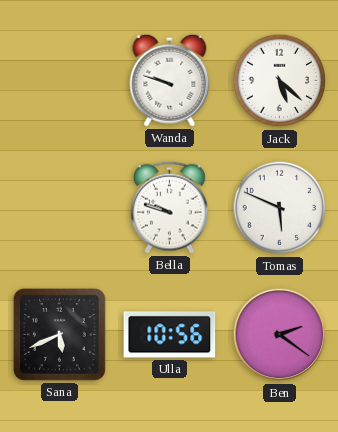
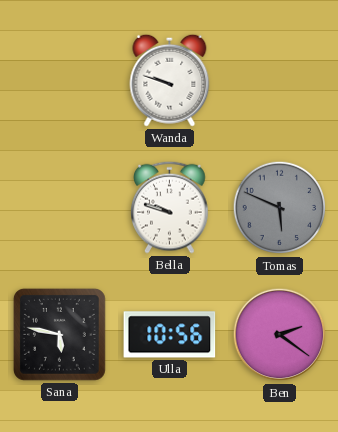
Jack: 5:22 -> none
Tomas dial: white -> grey
Sana: 5:41 -> 5:47
